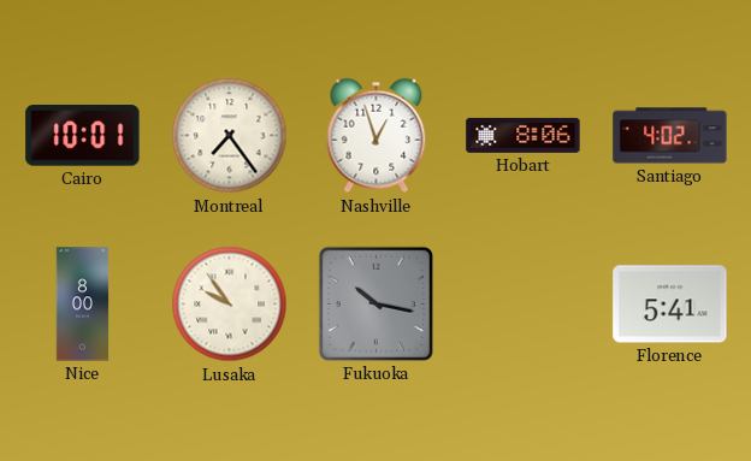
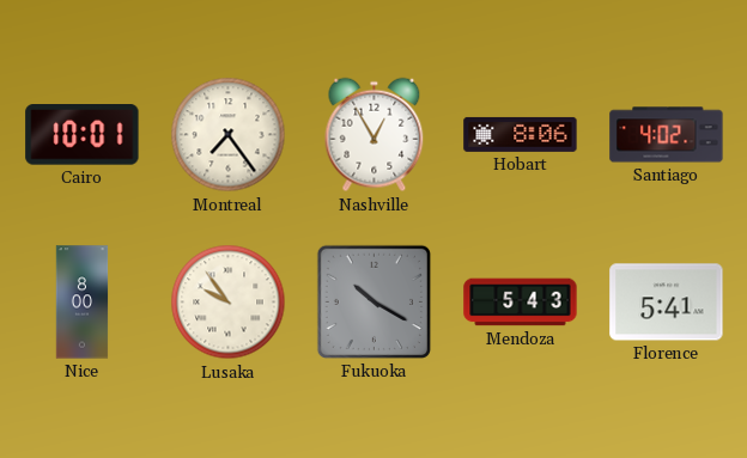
Nashville: 12:57 -> 12:55
Fukuoka: 10:17 -> 10:20
Mendoza: none -> 5:43
